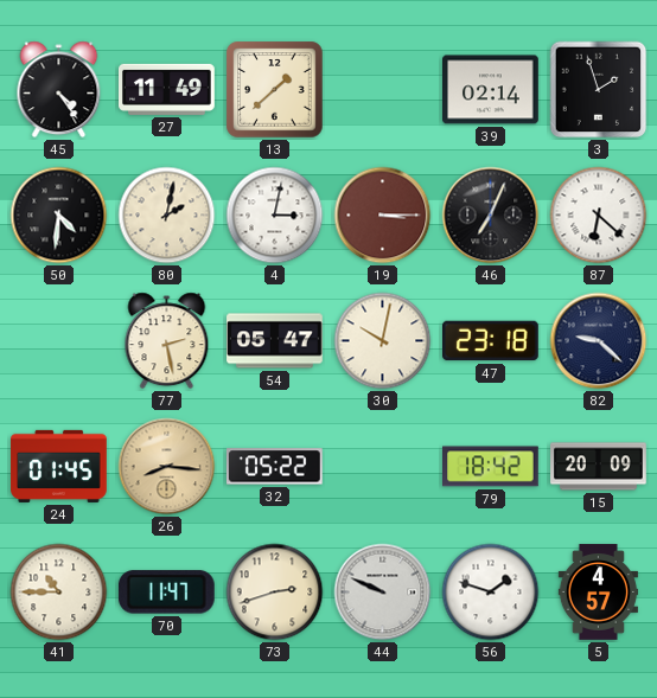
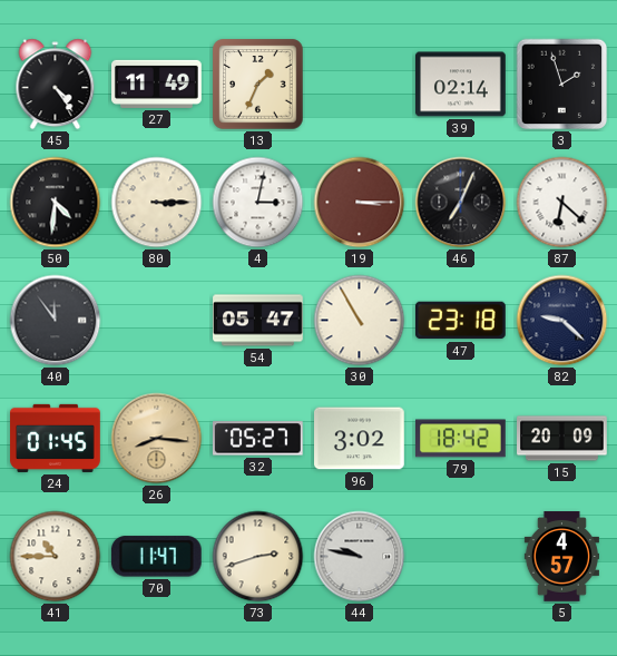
13: 1:38 -> 1:34
80: 2:02 -> 3:15
40: none -> 11:54
77: 2:28 -> none
30: 10:02 -> 10:55
32: 05:22 -> 05:27
96: none -> 3:02
44: 9:49 -> 9:47
56: 1:48 -> none
